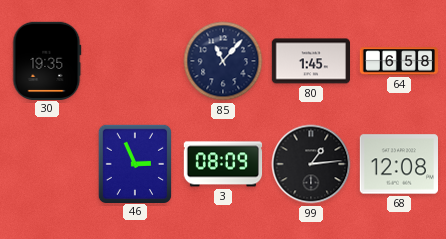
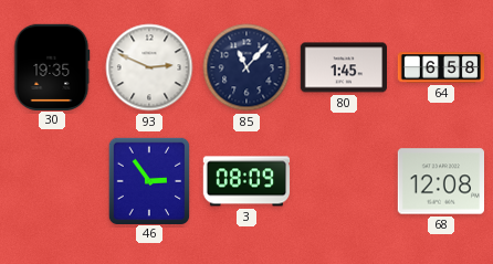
93: none -> 2:49
46: 2:56 -> 2:54
99: 1:14 -> none
